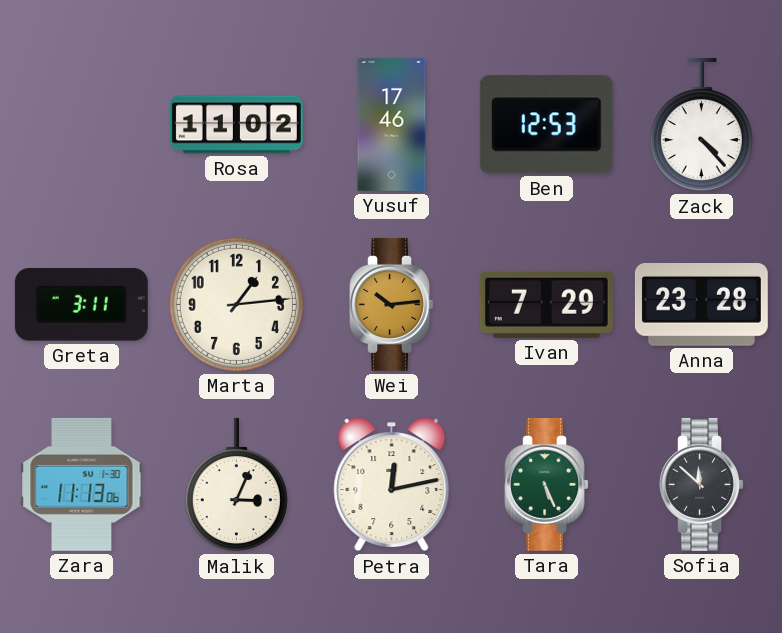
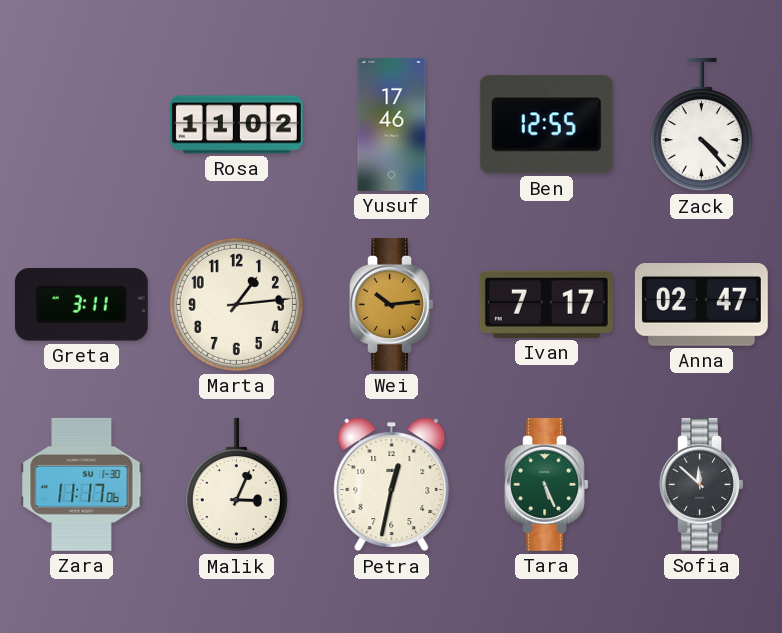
Ben: 12:53 -> 12:55
Ivan: 7:29 -> 7:17
Anna: 23:28 -> 02:47
Zara: 11:13 -> 11:17
Petra: 12:13 -> 12:32
